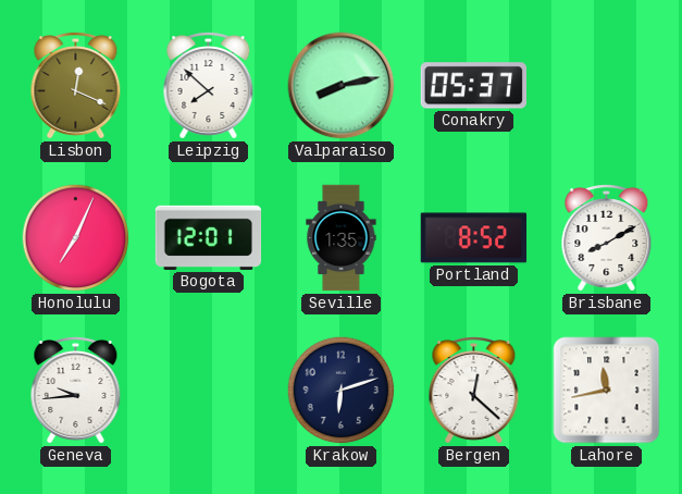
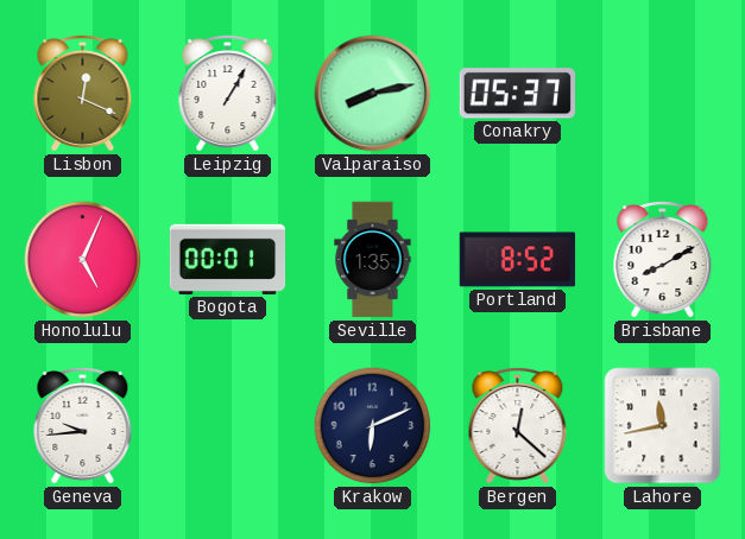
Leipzig: 7:52 -> 1:05
Honolulu: 7:04 -> 5:04
Bogota: 12:01 -> 00:01
Krakow: 6:12 -> 6:11
